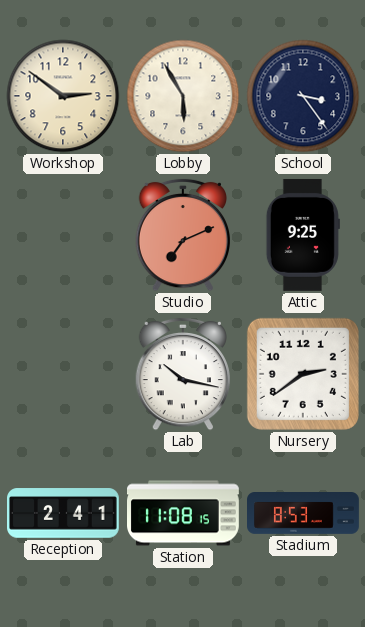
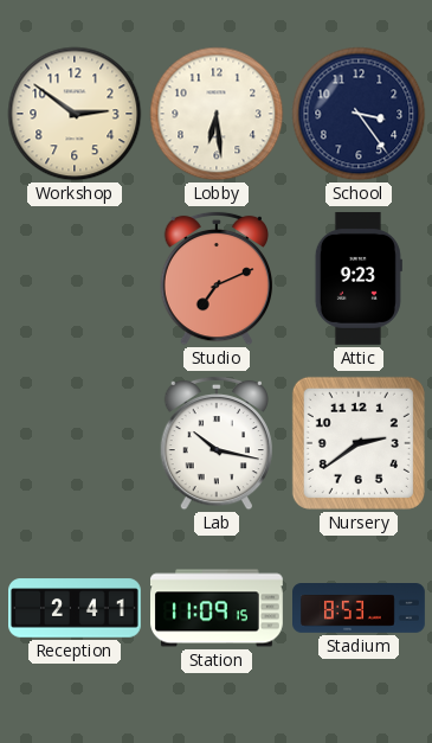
Lobby: 5:55 -> 6:29
Attic: 9:25 -> 9:23
Station: 11:08 -> 11:09
